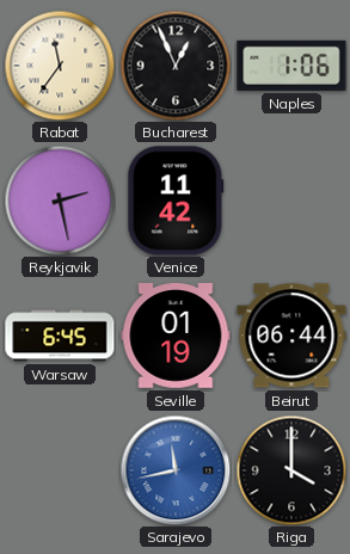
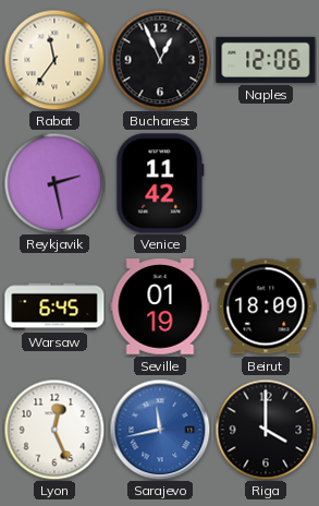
Naples: 1:06 -> 12:06
Beirut: 06:44 -> 18:09
Lyon: none -> 12:26
